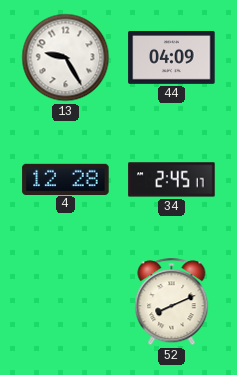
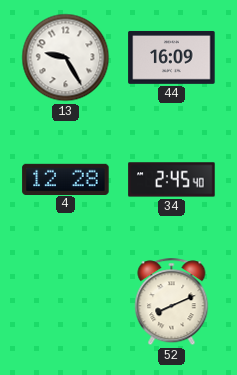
44: 04:09 -> 16:09
34: 2:45:17 -> 2:45:40
